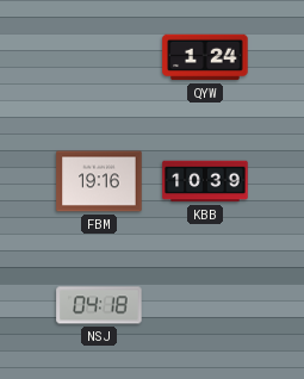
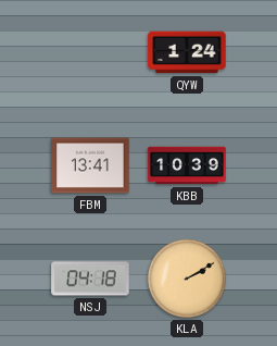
FBM: 19:16 -> 13:41
KLA: none -> 2:10
